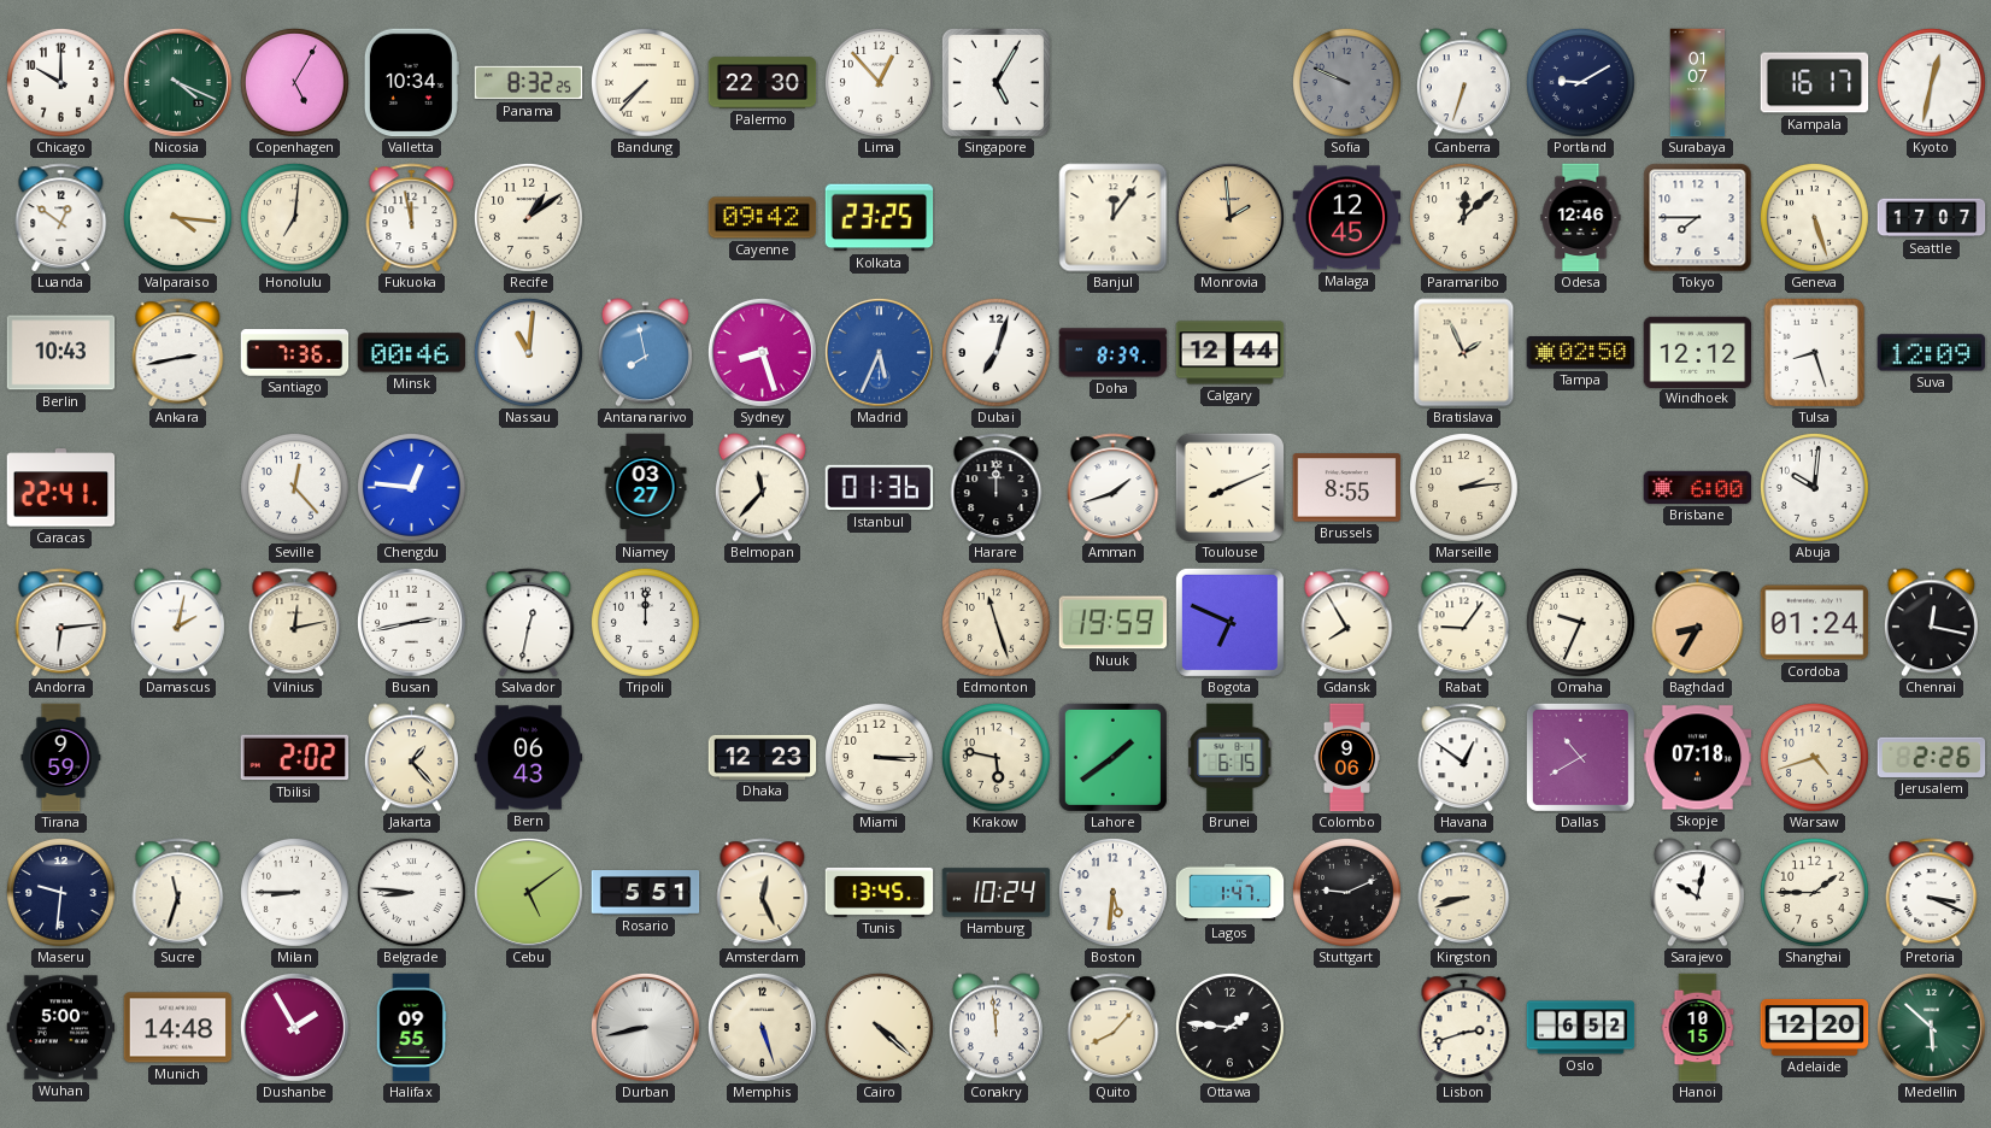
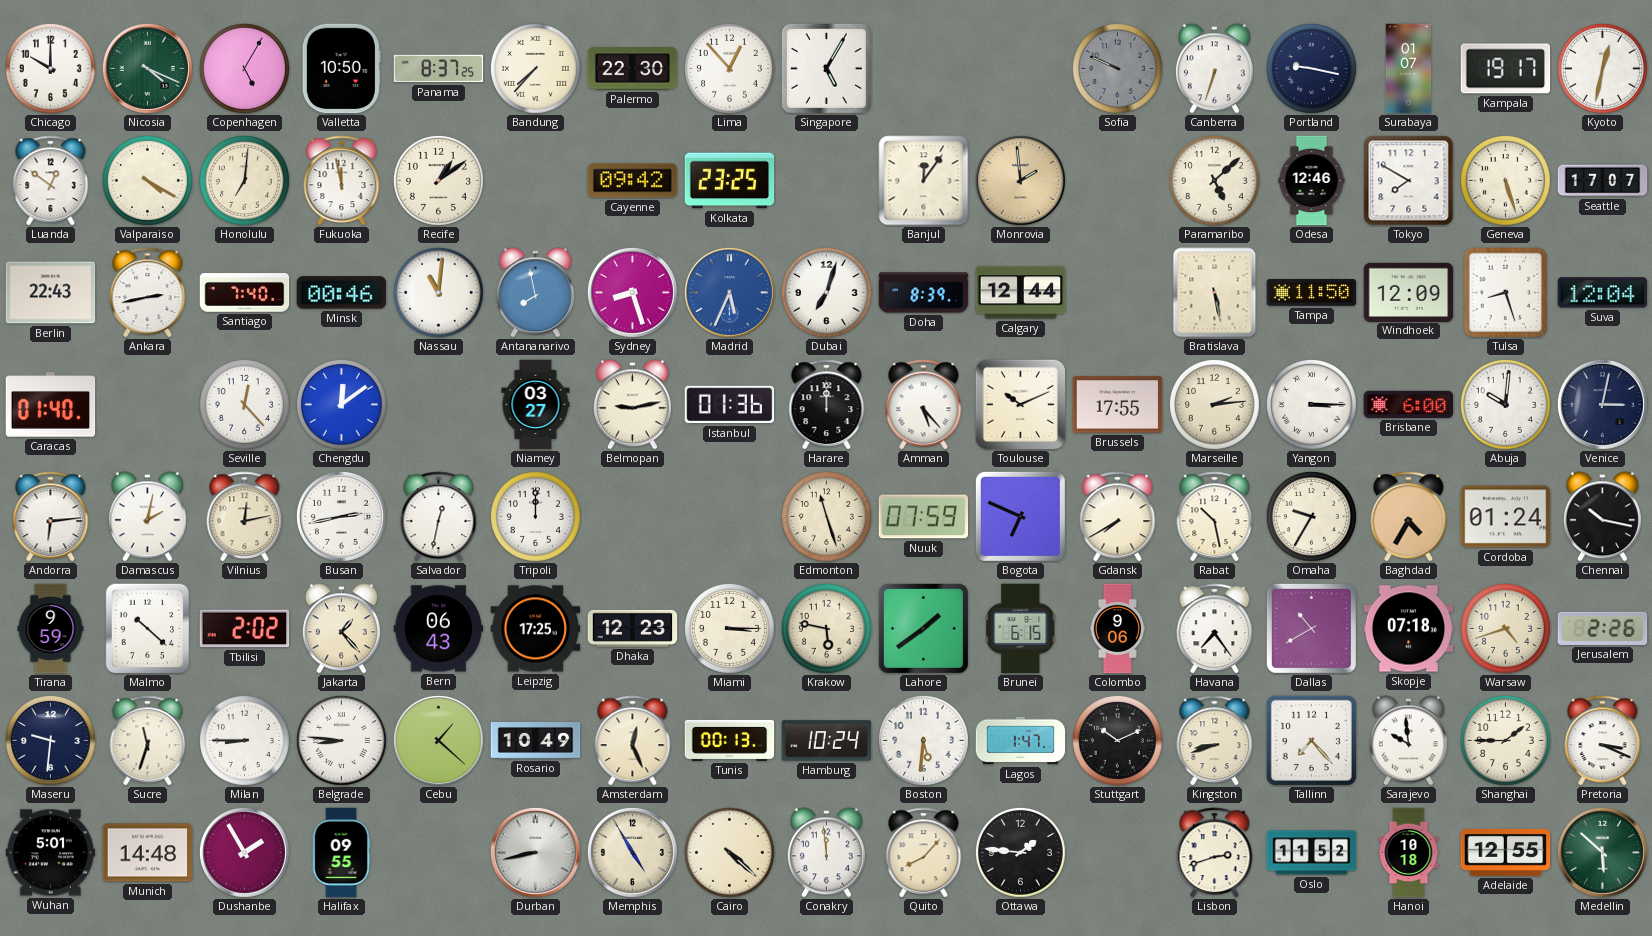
Valletta: 10:34 -> 10:50
Panama: 8:32 -> 8:37
Portland: 9:10 -> 9:17
Kampala: 16:17 -> 19:17
Valparaiso: 4:16 -> 4:20
Malaga: 12:45 -> none
Paramaribo: 12:08 -> 5:08
Tokyo: 7:45 -> 7:50
Berlin: 10:43 -> 22:43
Santiago: 7:36 -> 7:40
Bratislava: 1:56 -> 5:28
Tampa: 02:50 -> 11:50
Windhoek: 12:12 -> 12:09
Suva: 12:09 -> 12:04
Caracas: 22:41 -> 01:40
Chengdu: 12:46 -> 12:09
Belmopan: 11:37 -> 9:13
Amman: 1:42 -> 5:23
Toulouse: 8:11 -> 10:11
Brussels: 8:55 -> 17:55
Yangon: none -> 3:15
Venice: none -> 3:02
Nuuk: 19:59 -> 07:59
Gdansk: 7:55 -> 7:40
Rabat: 9:06 -> 10:28
Omaha: 9:34 -> 9:35
Baghdad: 8:35 -> 4:35
Chennai: 12:17 -> 10:17
Malmo: none -> 10:22
Leipzig: none -> 17:25
Havana: 12:51 -> 7:24
Cebu: 5:09 -> 1:22
Rosario: 5:51 -> 10:49
Tunis: 13:45 -> 00:13
Stuttgart: 9:11 -> 10:11
Tallinn: none -> 7:23
Sarajevo: 10:02 -> 9:59
Wuhan: 5:00 -> 5:01
Memphis: 5:27 -> 4:55
Oslo: 6:52 -> 11:52
Hanoi: 10:15 -> 10:18
Adelaide: 12:20 -> 12:55
